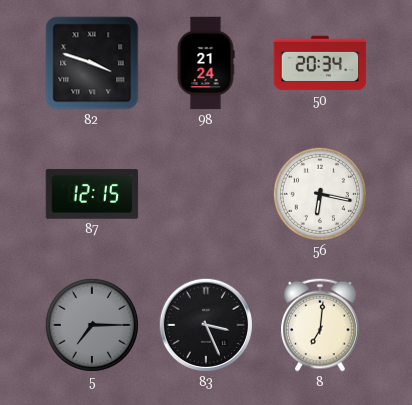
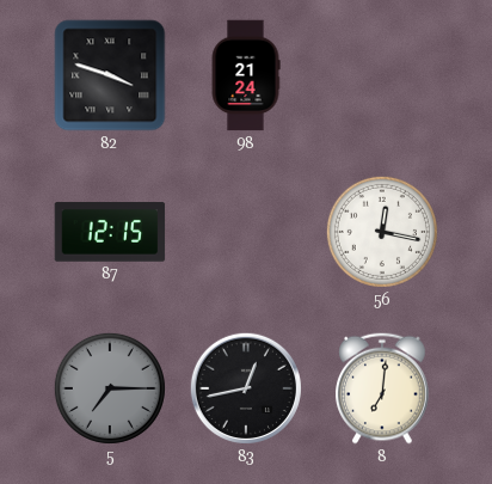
50: 20:34 -> none
56: 6:17 -> 12:17
83: 3:26 -> 12:43
